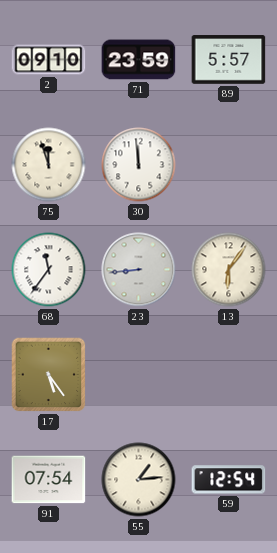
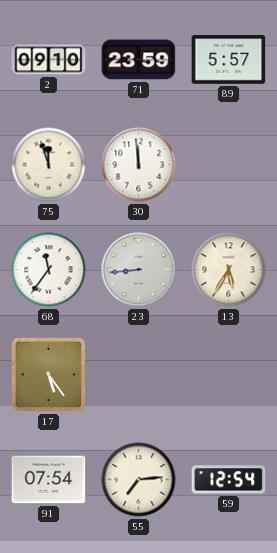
13: 6:06 -> 5:35
55: 1:14 -> 7:14
